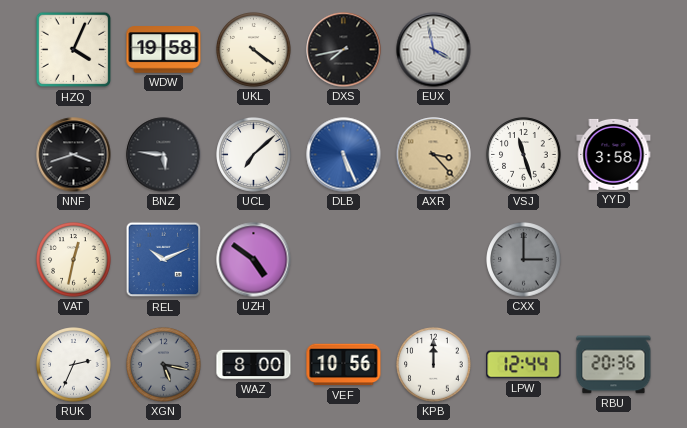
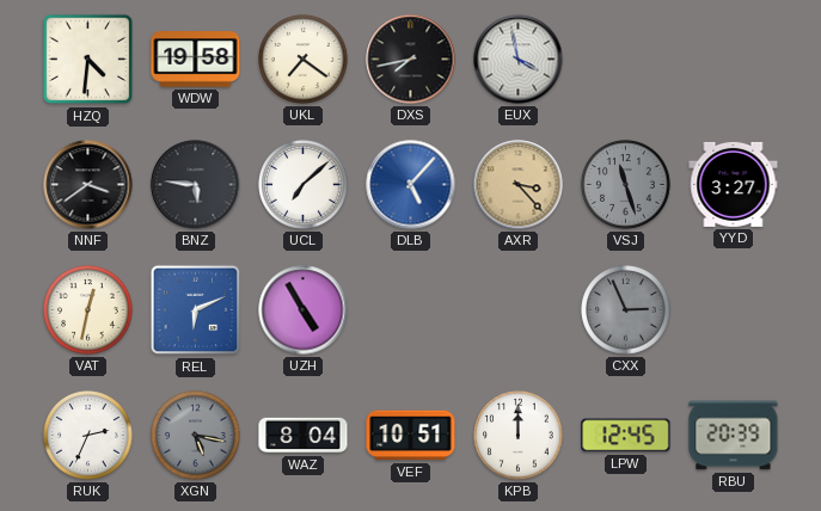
HZQ: 4:04 -> 4:31
UKL: 4:21 -> 7:21
NNF: 3:42 -> 3:39
DLB: 5:26 -> 5:07
VSJ dial: white -> grey
YYD: 3:58 -> 3:27
REL: 10:11 -> 6:11
UZH: 4:51 -> 4:55
CXX: 3:00 -> 2:56
WAZ: 8:00 -> 8:04
VEF: 10:56 -> 10:51
LPW: 12:44 -> 12:45
RBU: 20:36 -> 20:39
